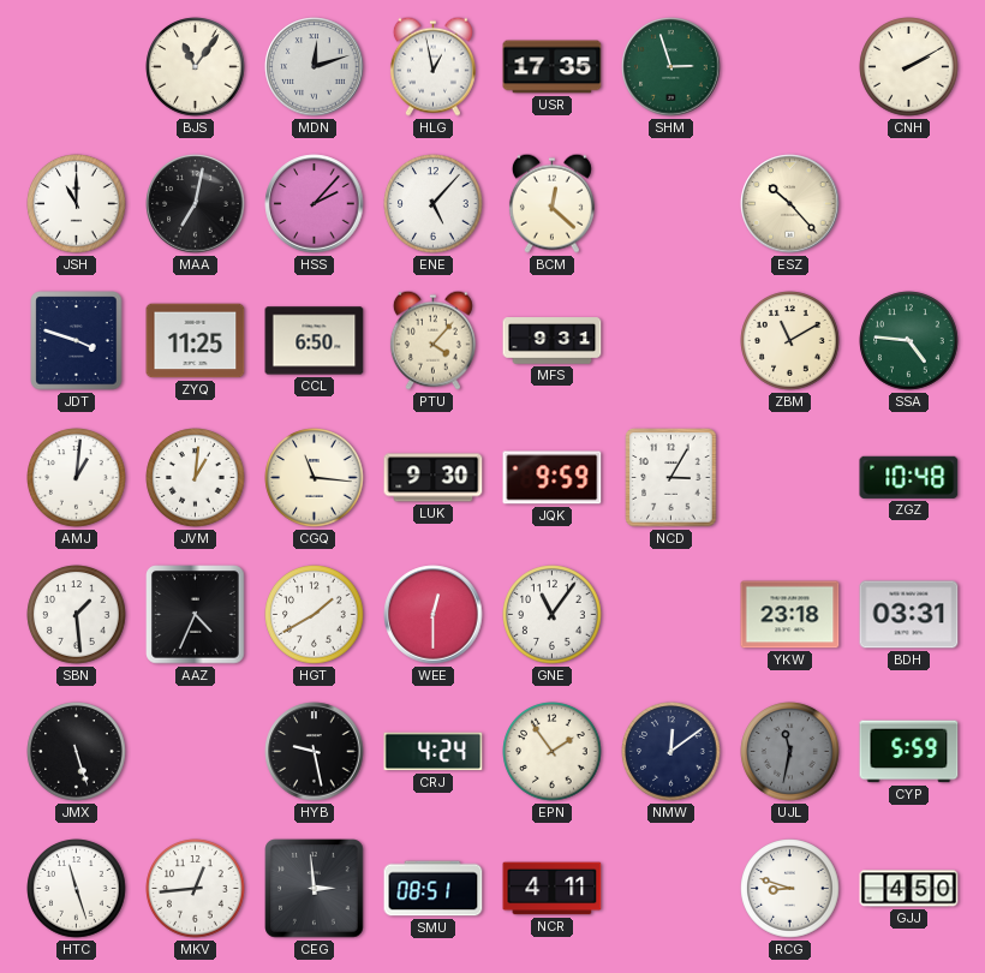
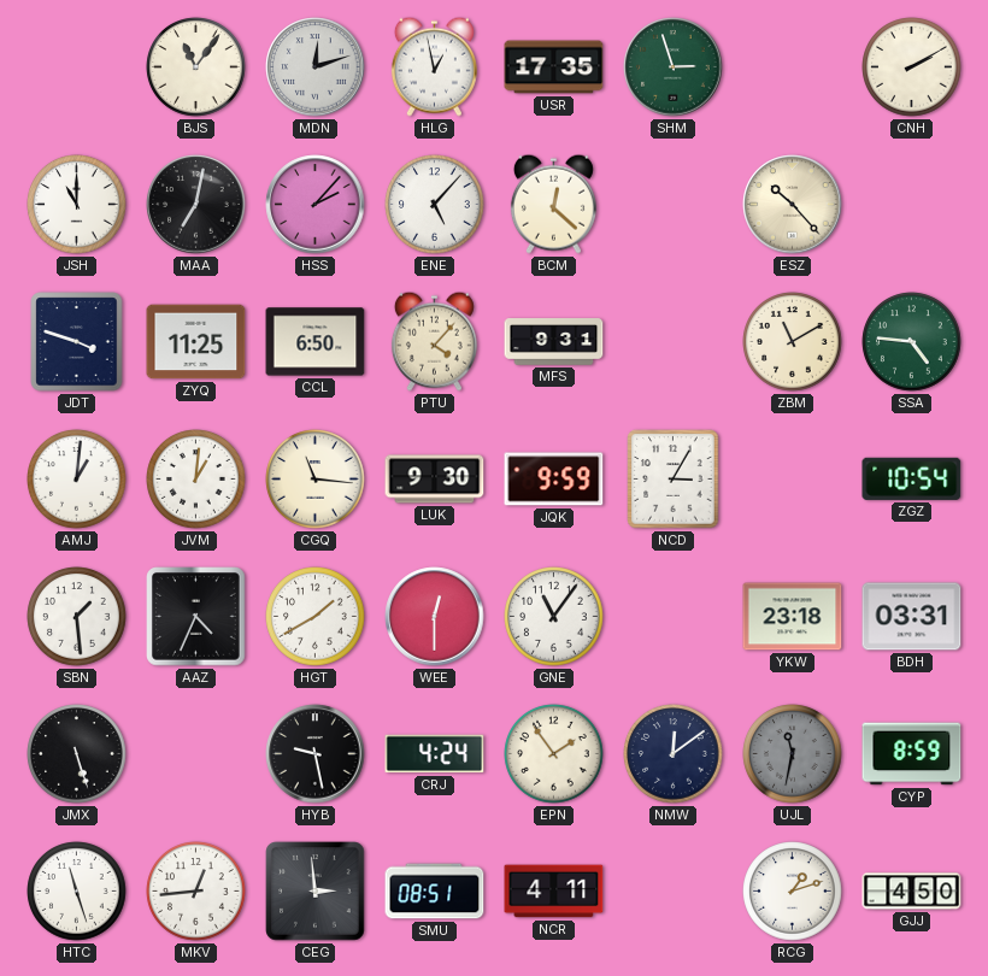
ZGZ: 10:48 -> 10:54
CYP: 5:59 -> 8:59
RCG: 8:48 -> 1:12
